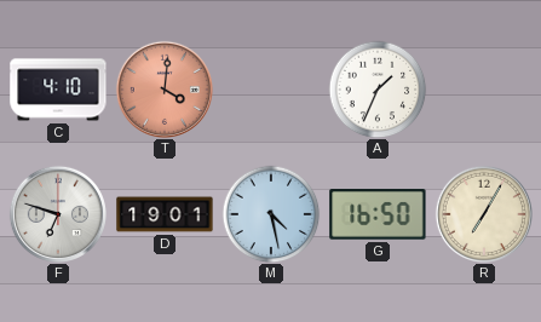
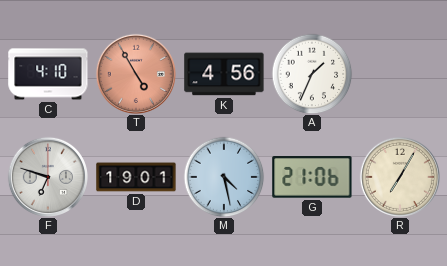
T: 4:01 -> 4:55
K: none -> 4:56
G: 16:50 -> 21:06
